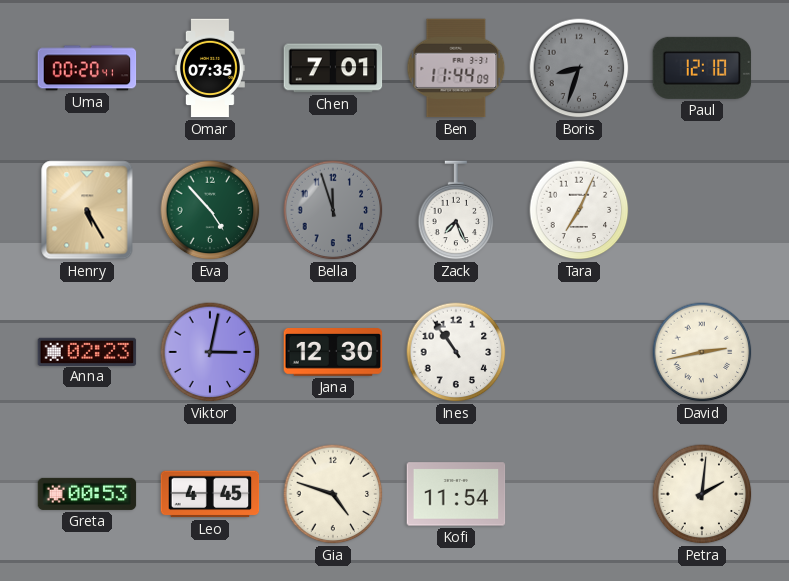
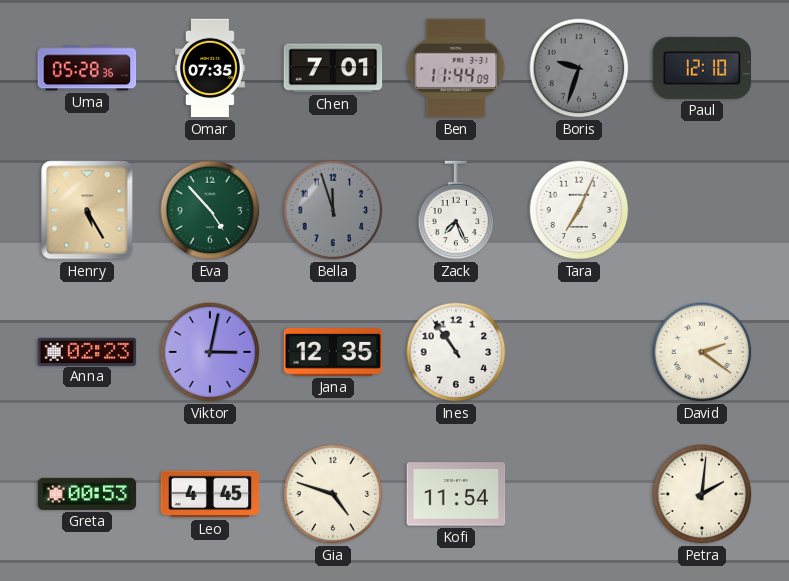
Uma: 00:20 -> 05:28
Boris: 8:33 -> 9:33
Jana: 12:30 -> 12:35
David: 2:43 -> 2:21
